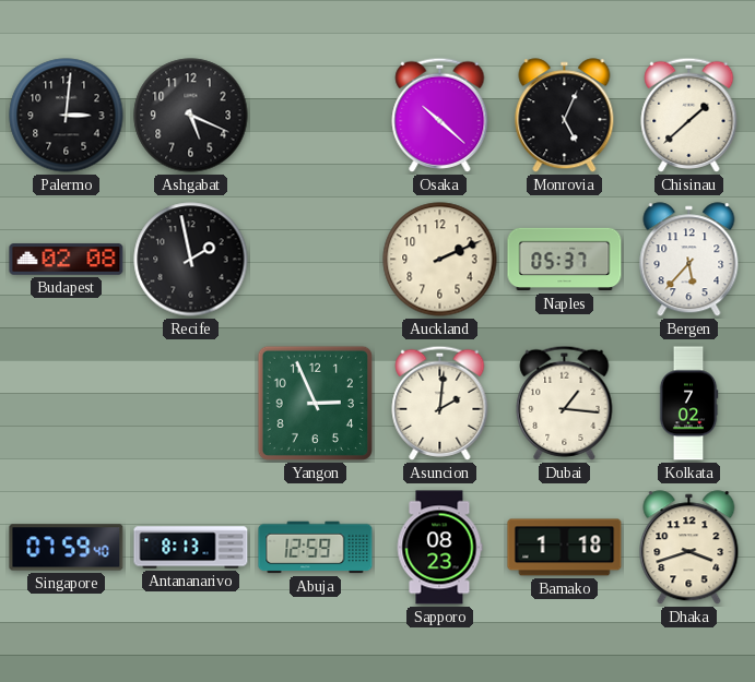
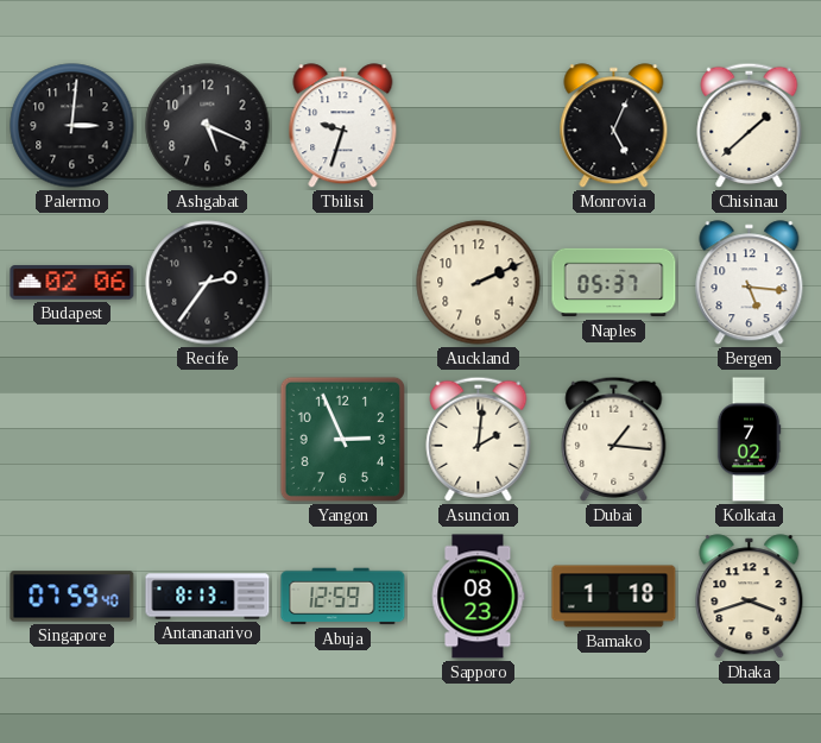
Tbilisi: none -> 9:33
Osaka: 10:22 -> none
Budapest: 02:08 -> 02:06
Recife: 1:58 -> 2:36
Bergen: 5:37 -> 5:16
